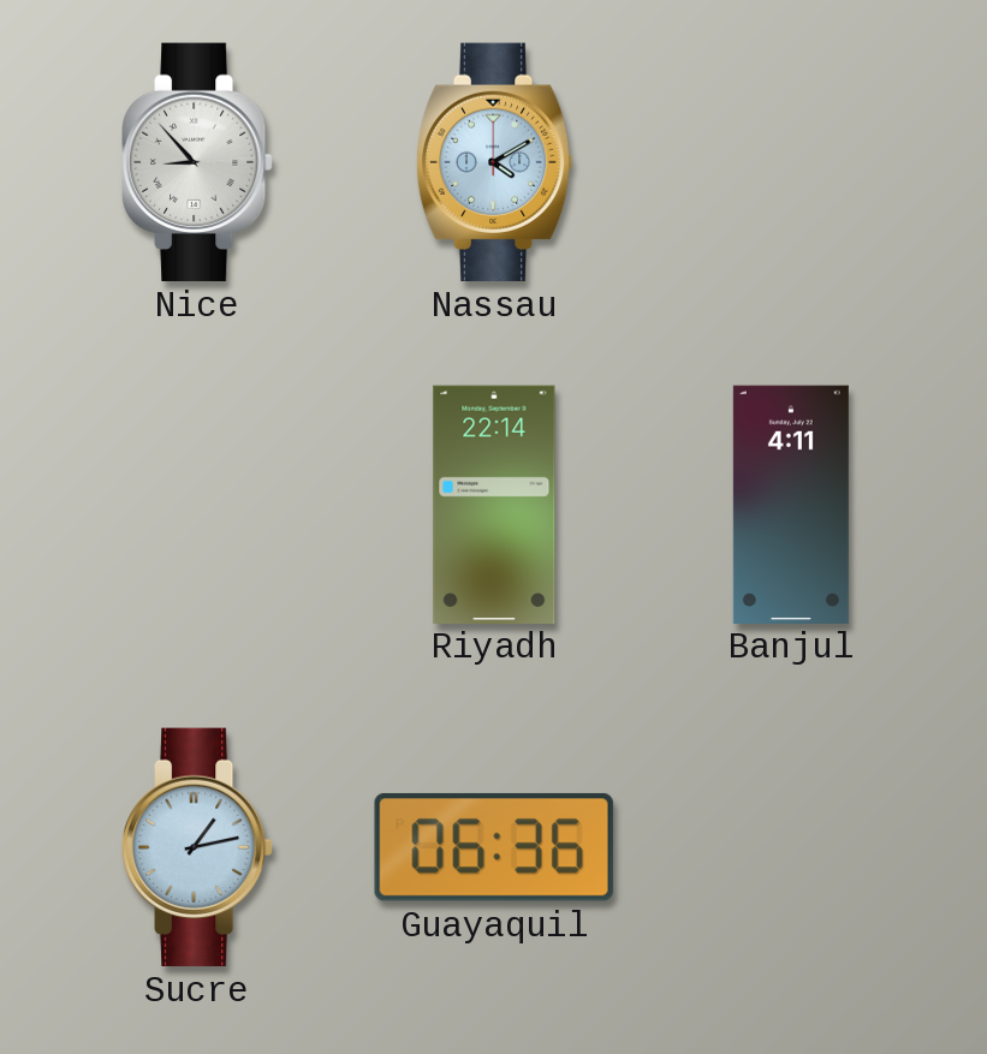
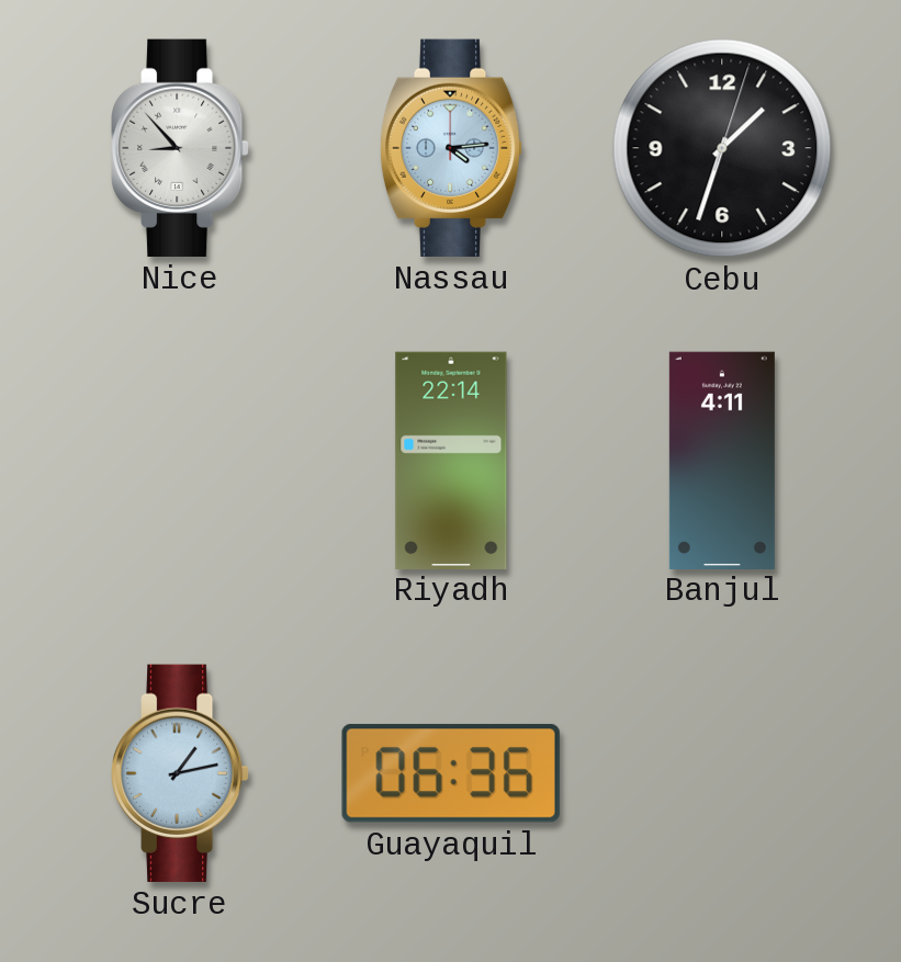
Nassau: 4:10 -> 4:14
Cebu: none -> 1:33
